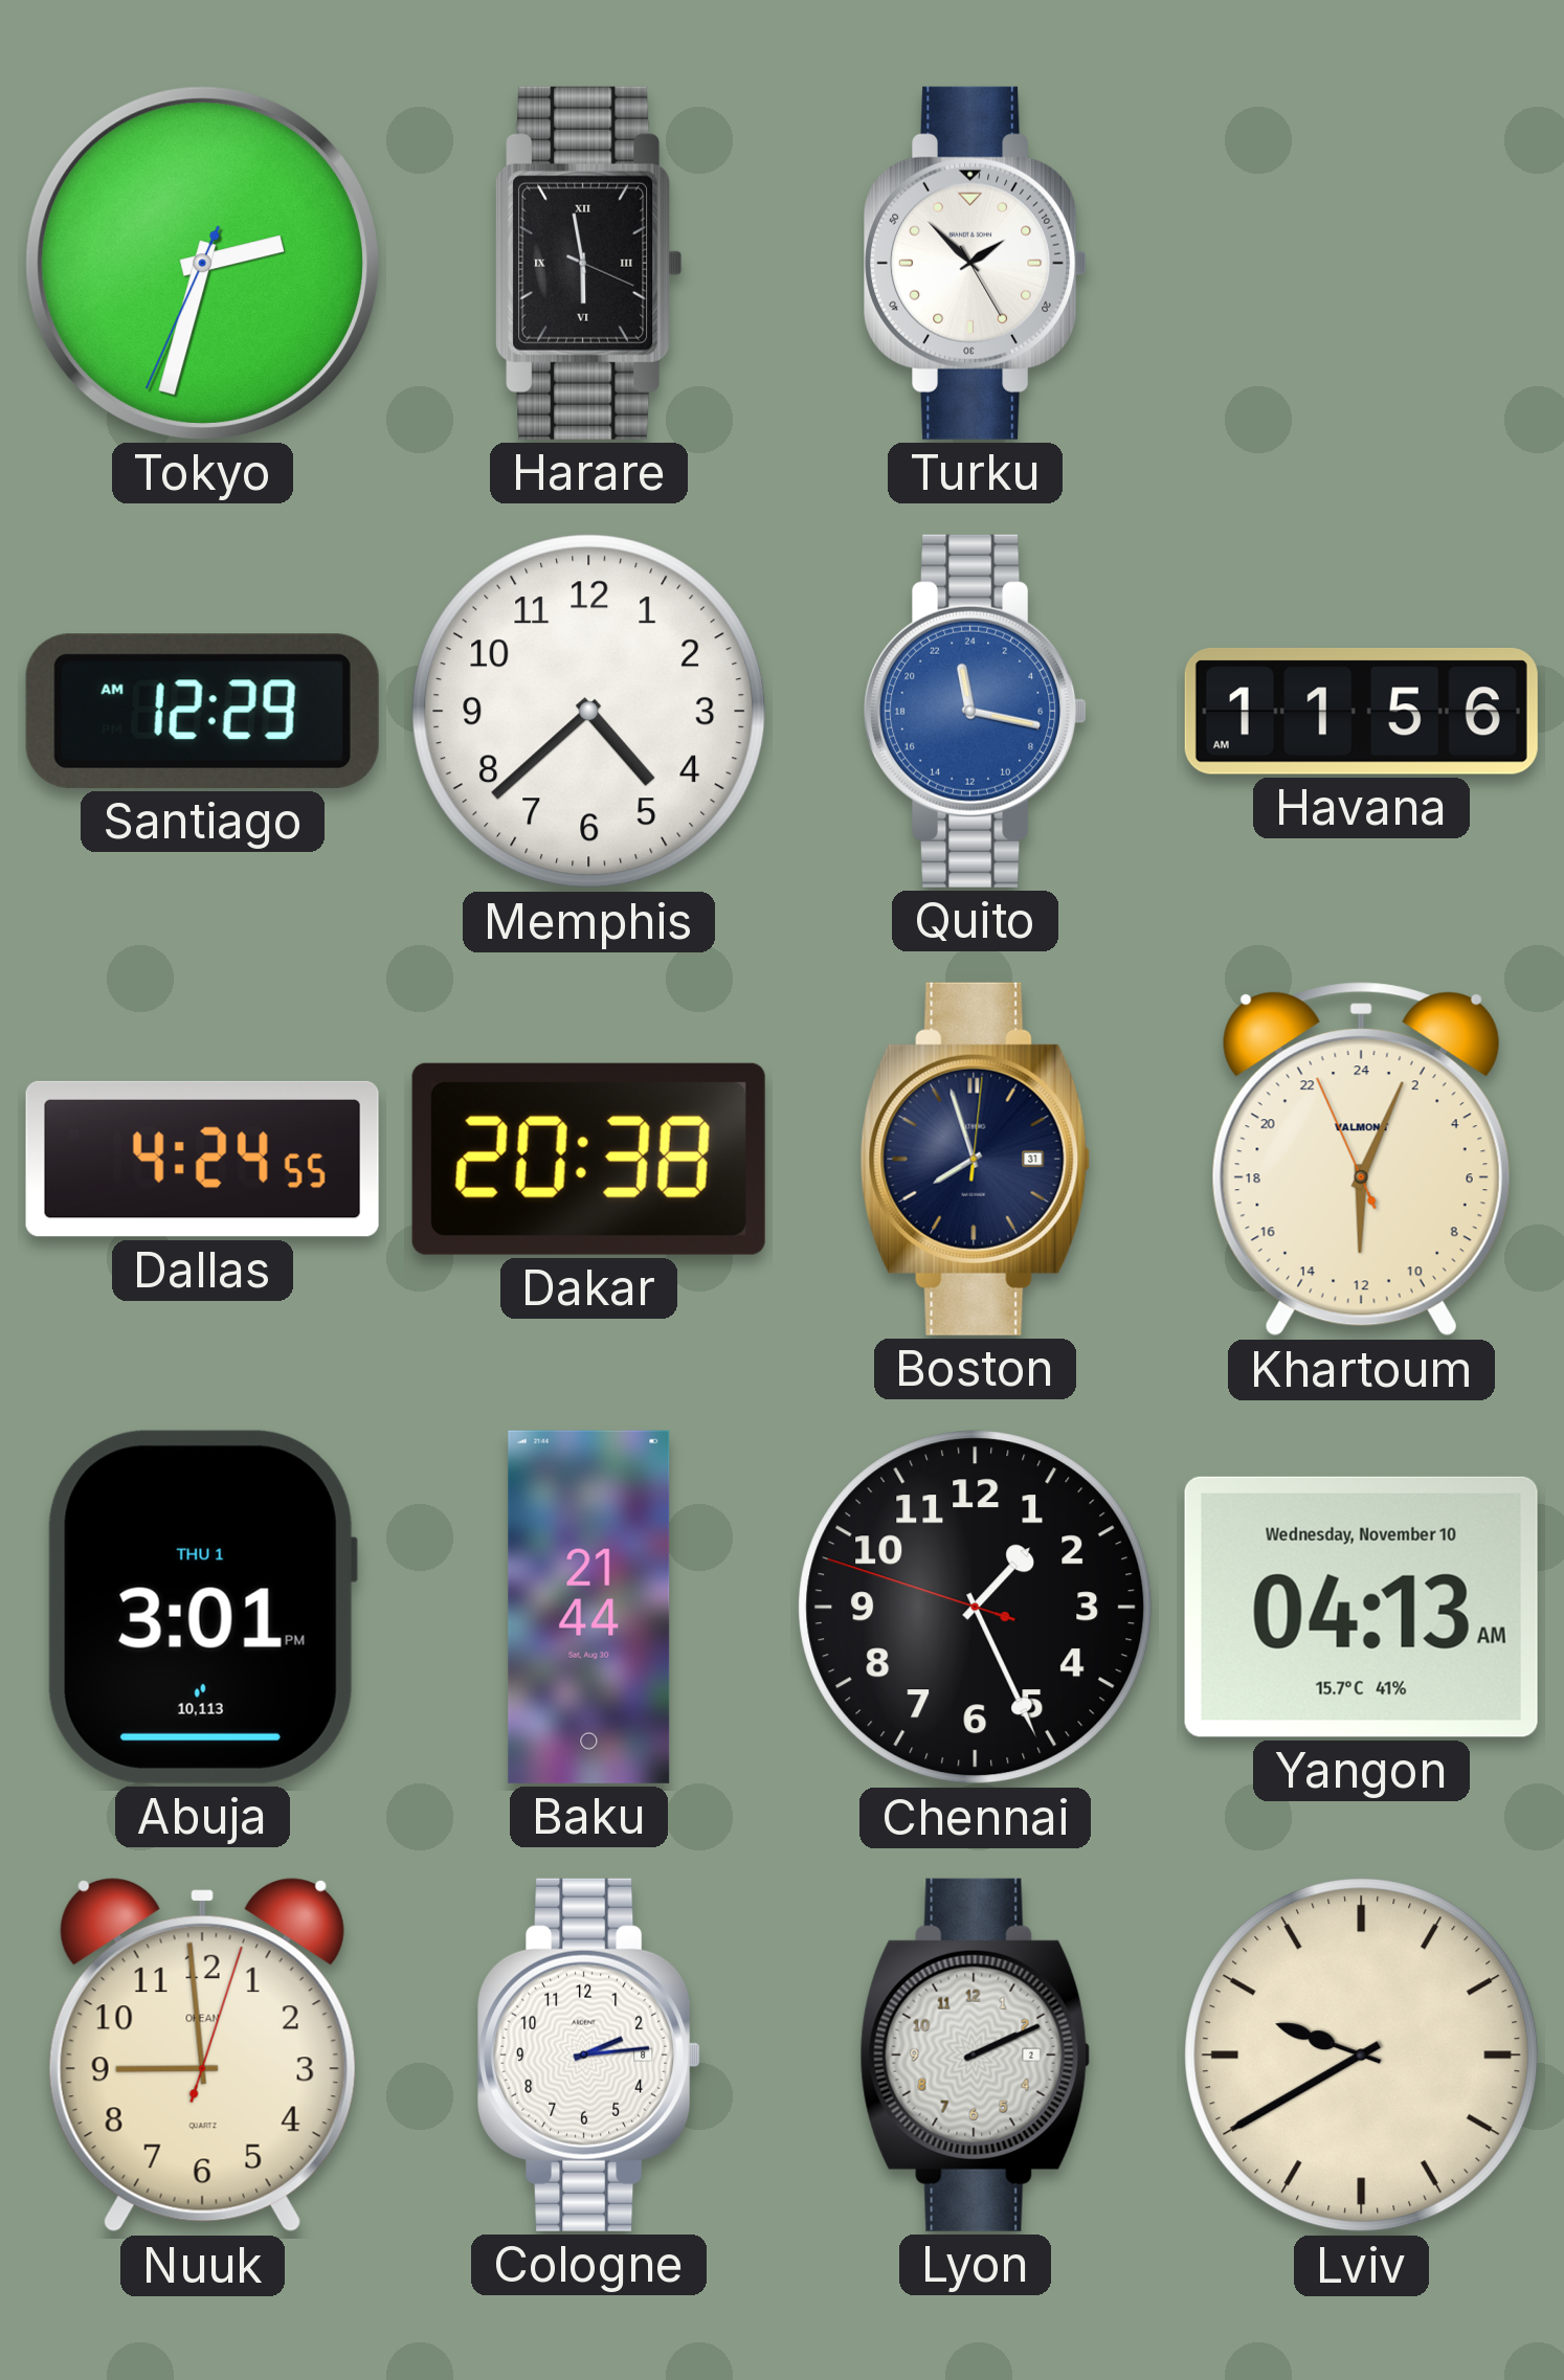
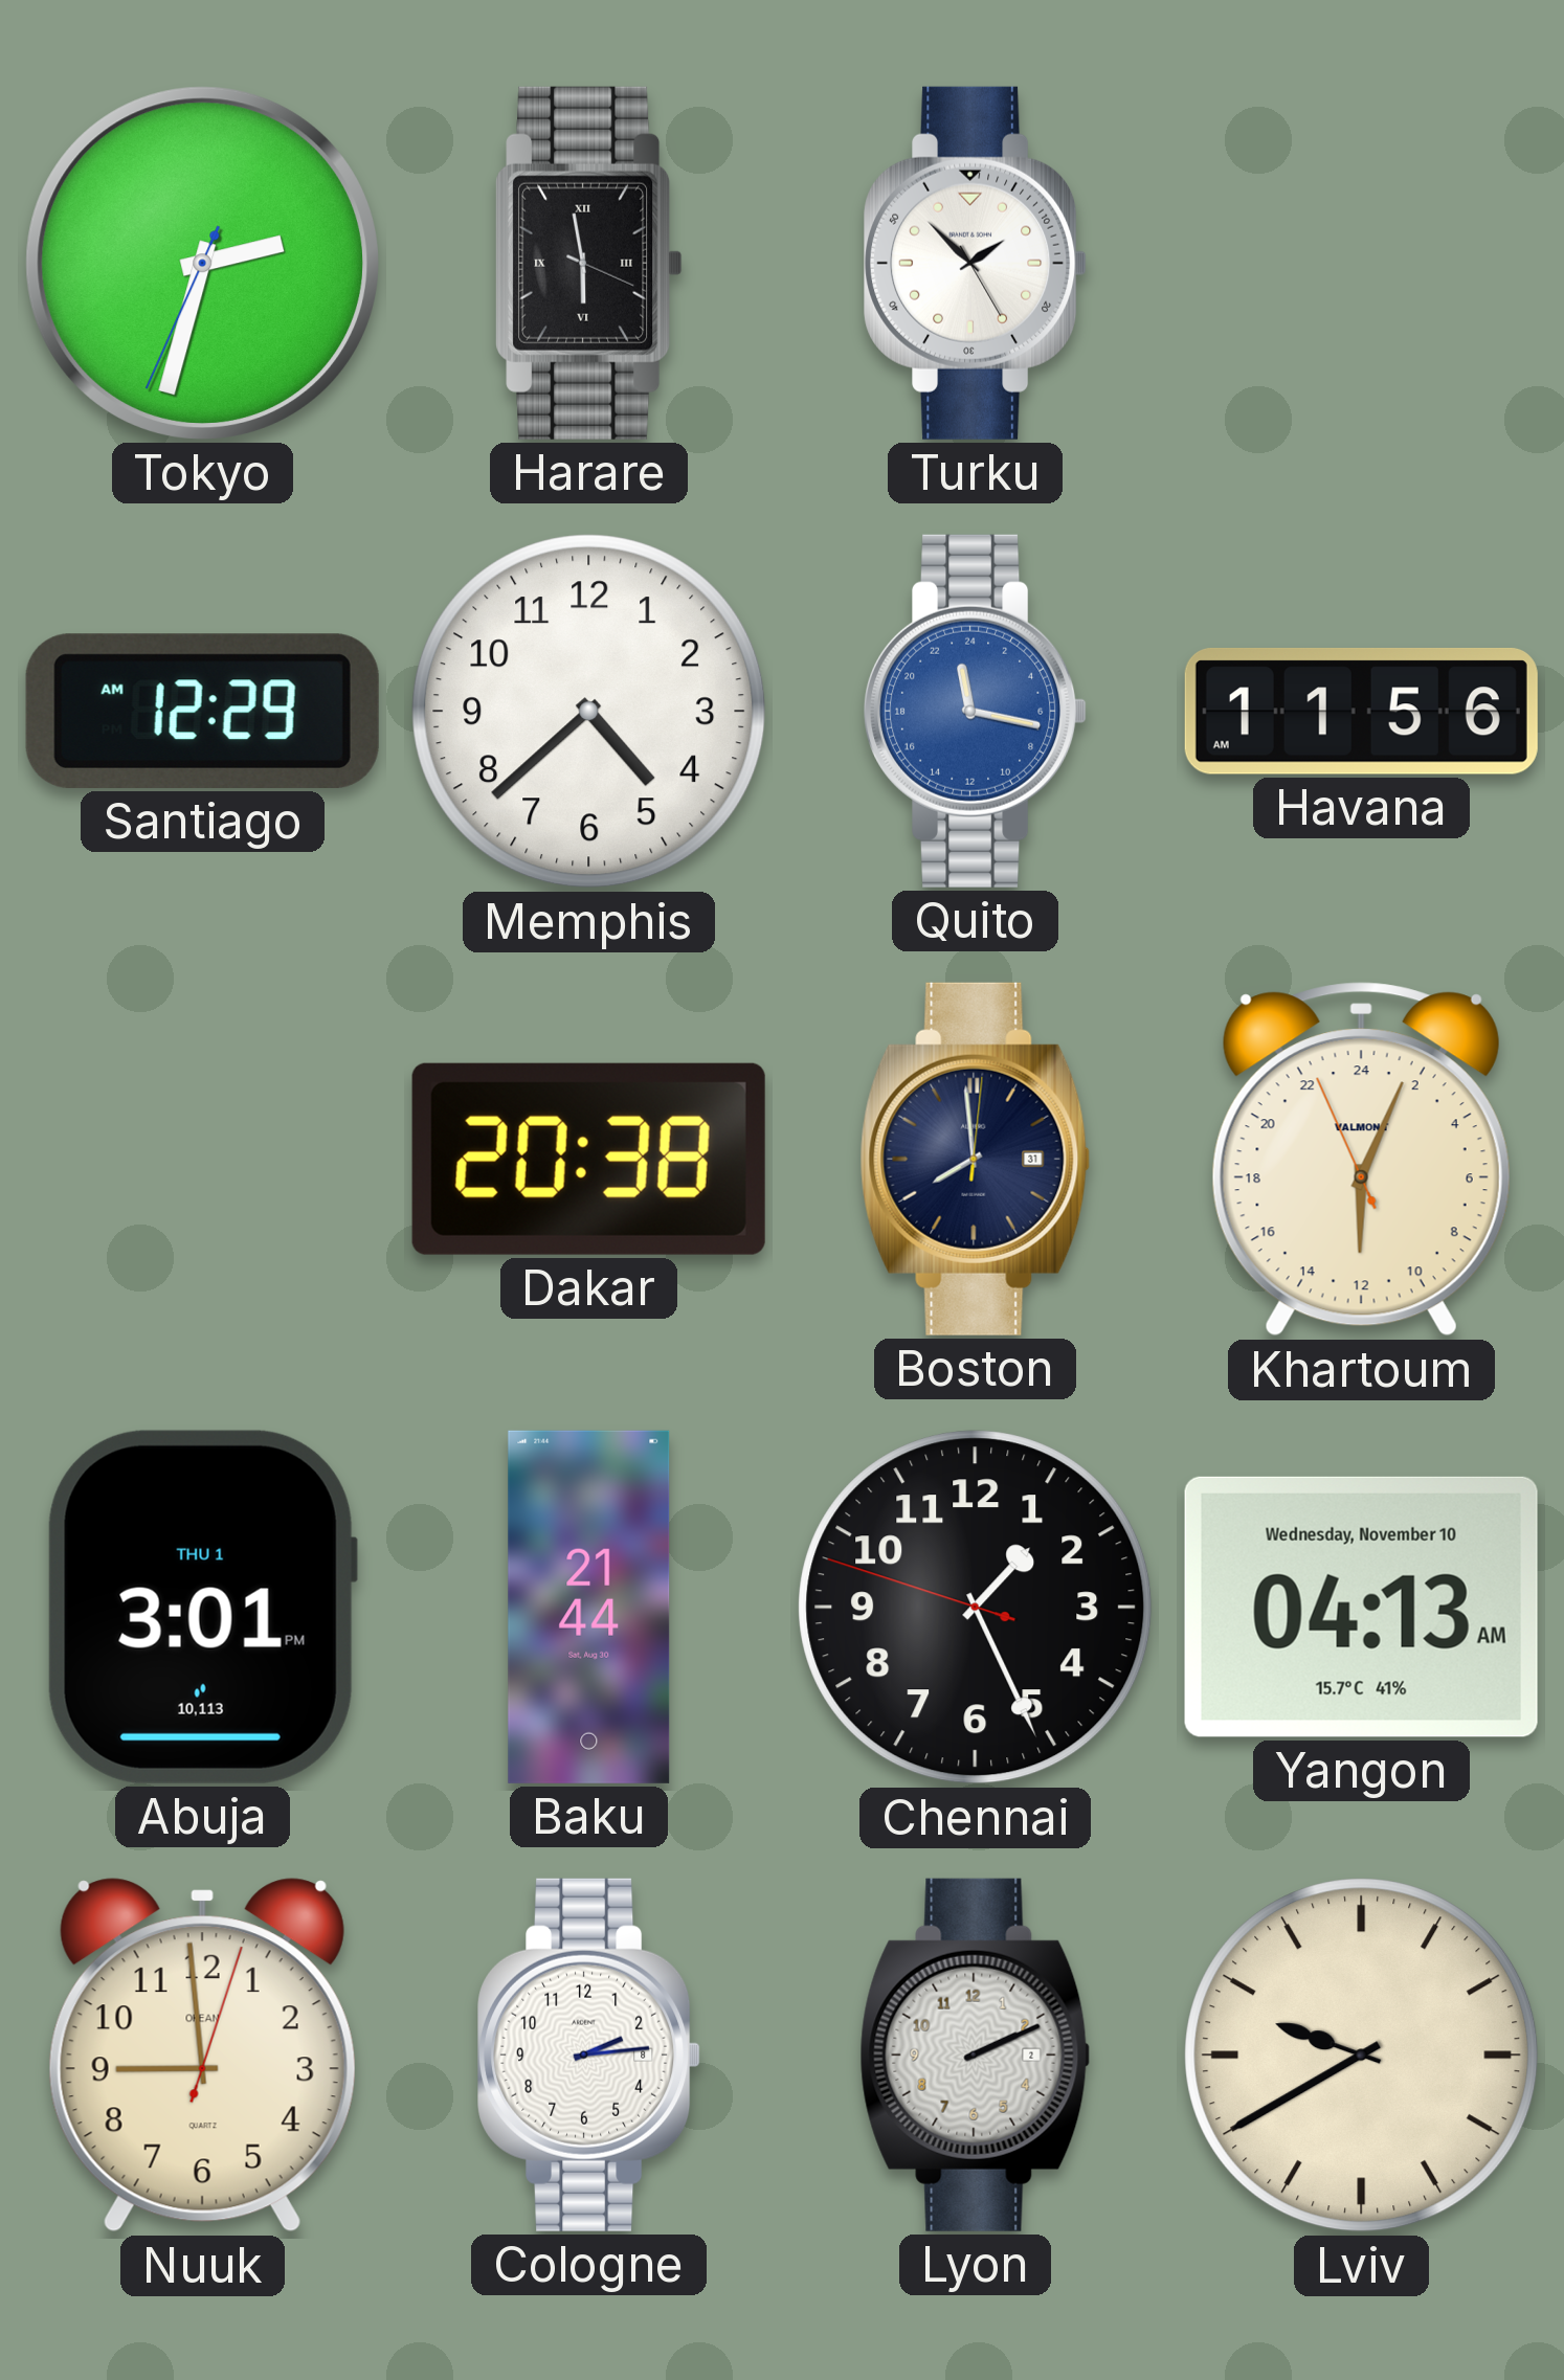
Dallas: 4:24 -> none
Boston: 7:57 -> 7:59
